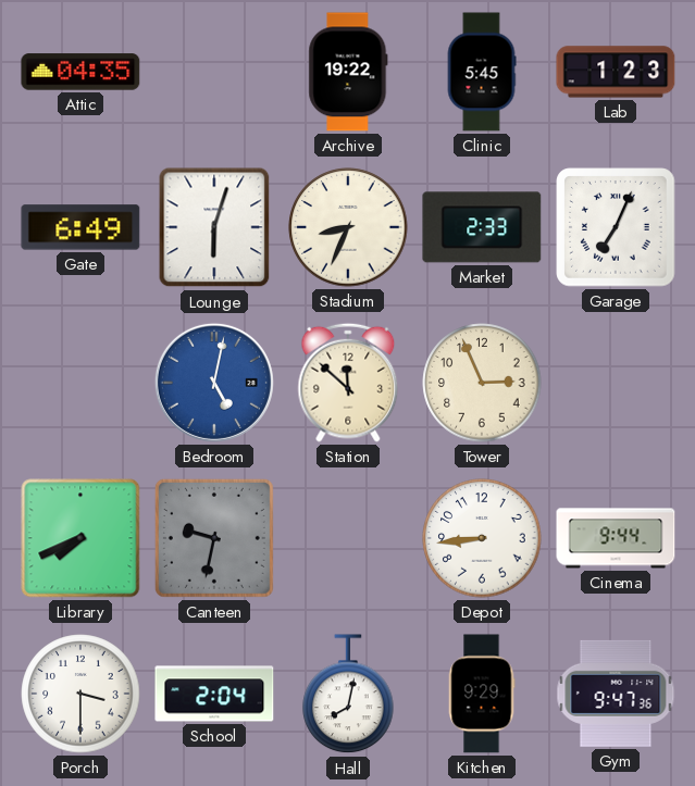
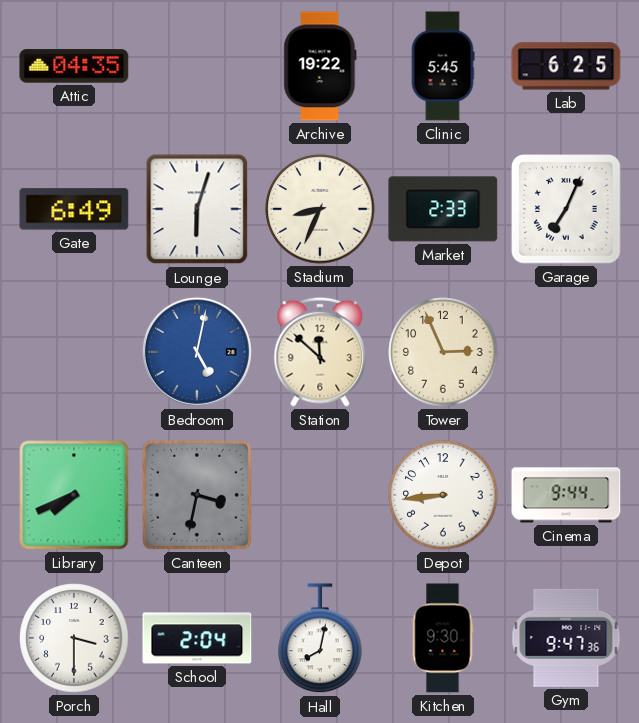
Lab: 1:23 -> 6:25
Canteen: 9:32 -> 3:32
Kitchen: 9:29 -> 9:30
